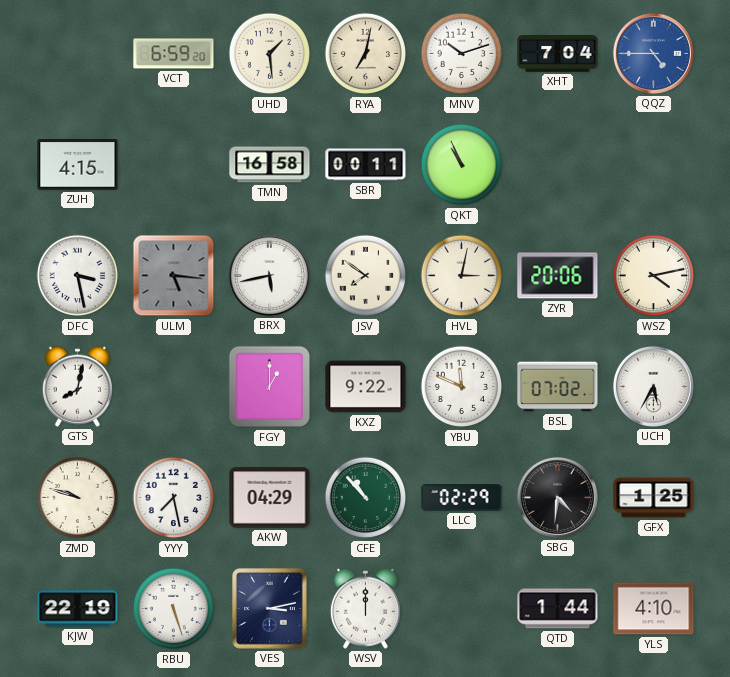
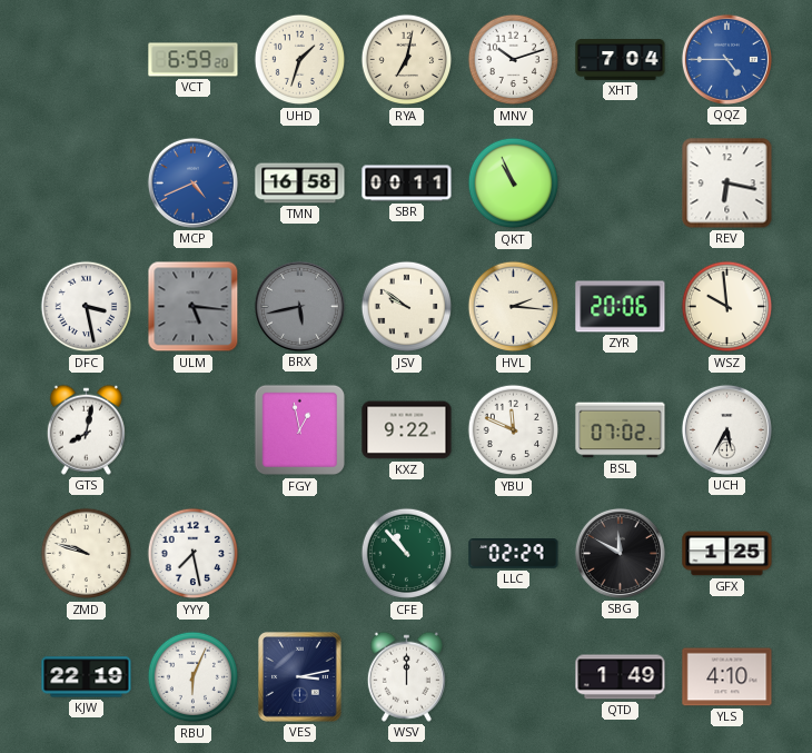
UHD: 1:29 -> 1:33
ZUH: 4:15 -> none
MCP: none -> 4:41
REV: none -> 6:17
BRX dial: white -> grey
JSV: 7:51 -> 9:51
HVL: 3:02 -> 2:16
WSZ: 4:13 -> 9:59
FGY: 1:00 -> 12:58
AKW: 04:29 -> none
SBG: 4:31 -> 11:50
RBU: 5:27 -> 6:04
QTD: 1:44 -> 1:49
